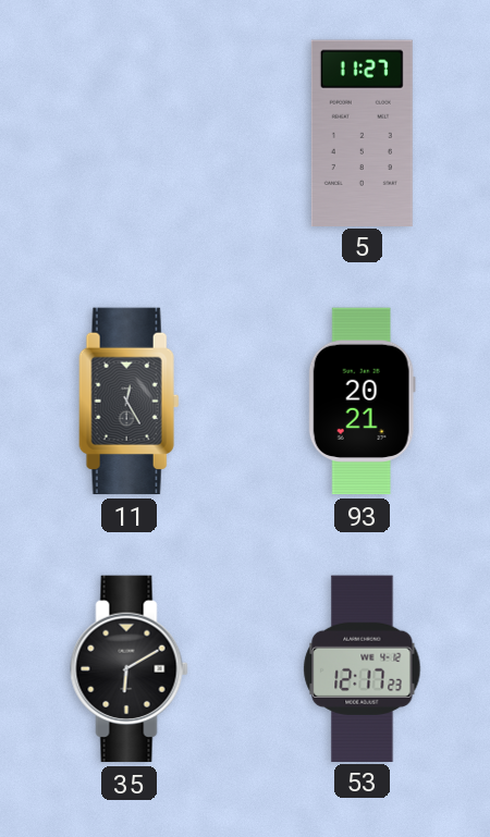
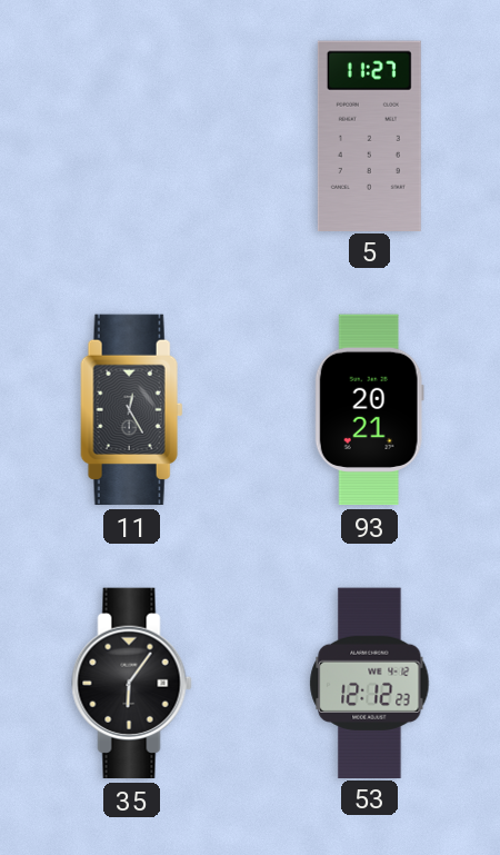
35: 6:10 -> 6:06
53: 12:17 -> 12:12
